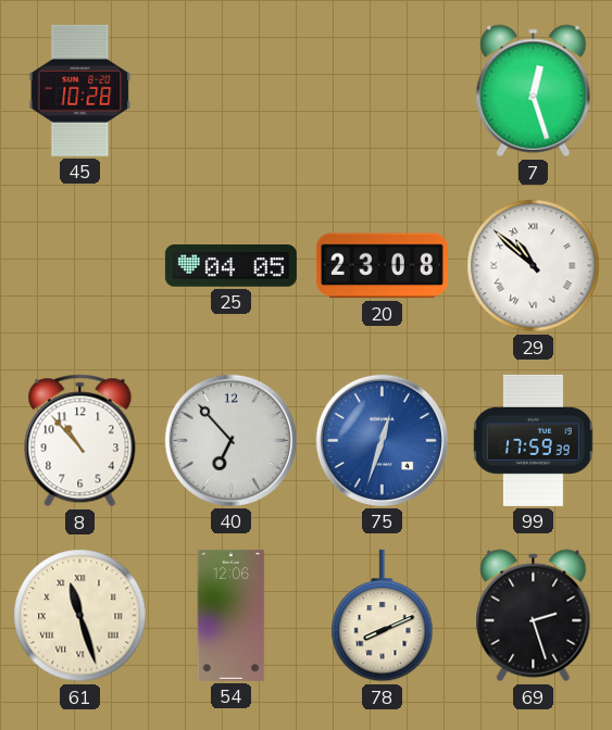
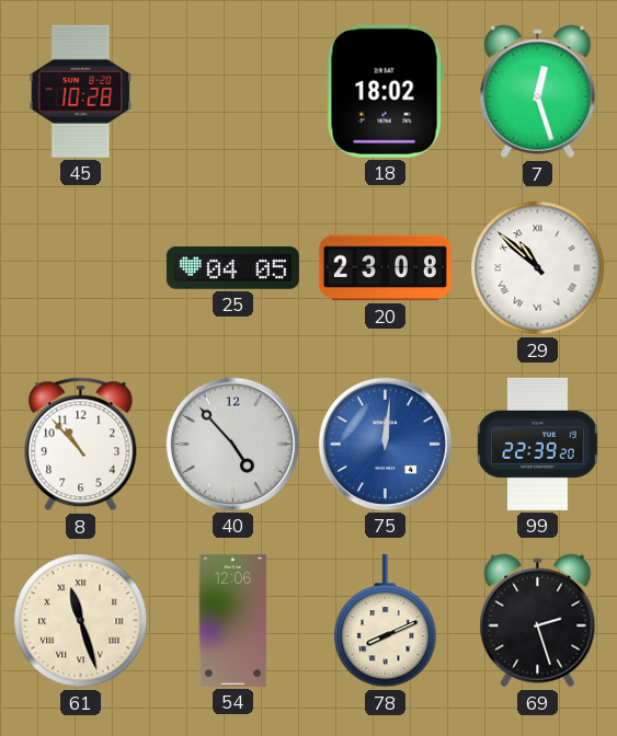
18: none -> 18:02
40: 6:53 -> 4:53
75: 12:33 -> 12:01
99: 17:59 -> 22:39
